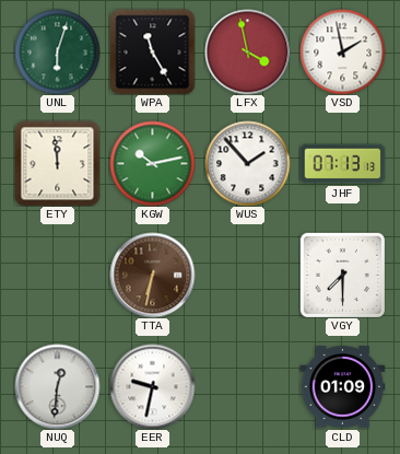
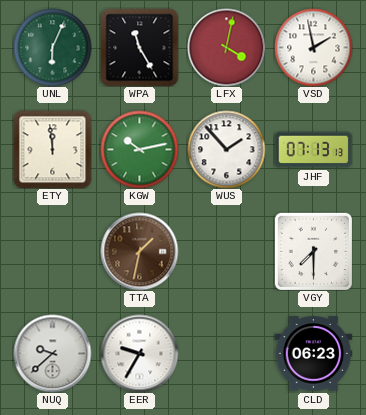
UNL: 6:03 -> 6:04
LFX: 3:58 -> 4:02
TTA: 6:32 -> 1:32
NUQ: 12:31 -> 9:38
EER: 9:32 -> 9:35
CLD: 01:09 -> 06:23
